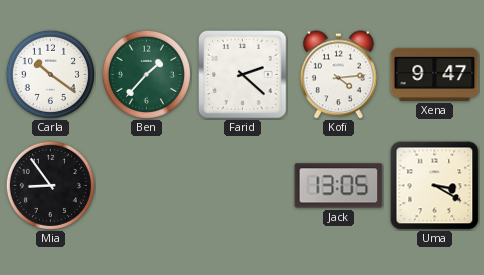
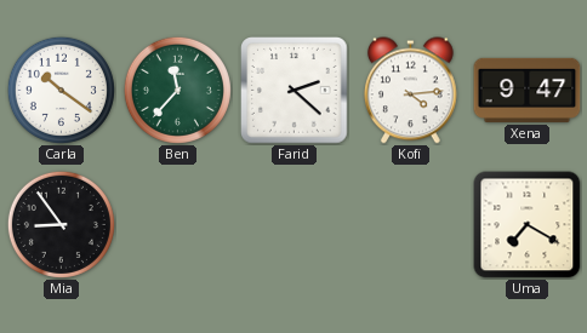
Ben: 1:37 -> 11:37
Jack: 13:05 -> none
Uma: 3:20 -> 7:20
